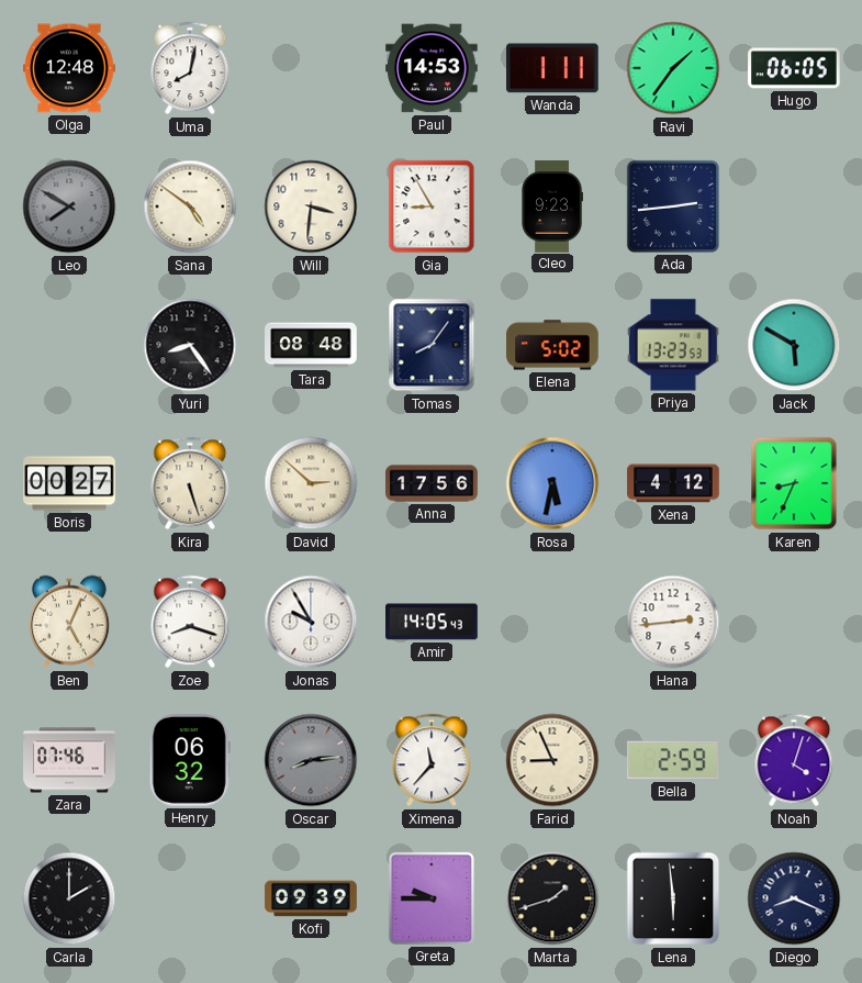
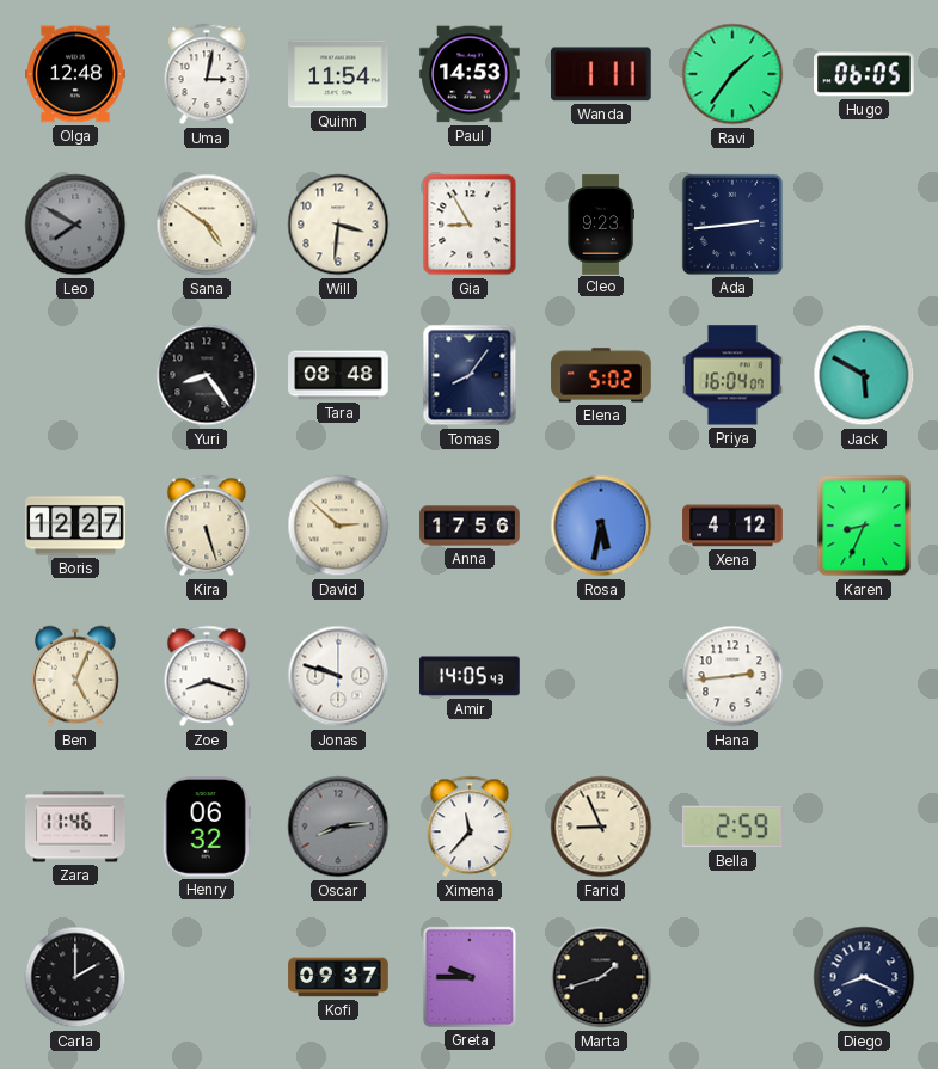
Uma: 8:02 -> 3:02
Quinn: none -> 11:54
Priya: 13:23 -> 16:04
Boris: 00:27 -> 12:27
Jonas: 9:55 -> 9:48
Zara: 07:46 -> 11:46
Noah: 4:03 -> none
Kofi: 09:39 -> 09:37
Lena: 5:59 -> none
